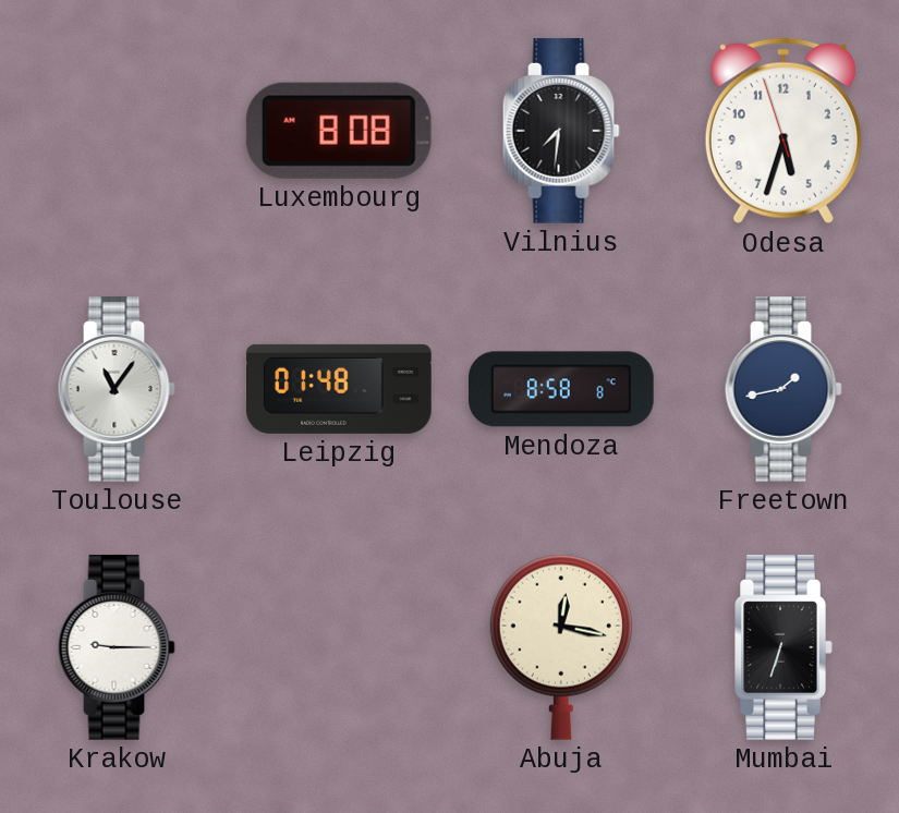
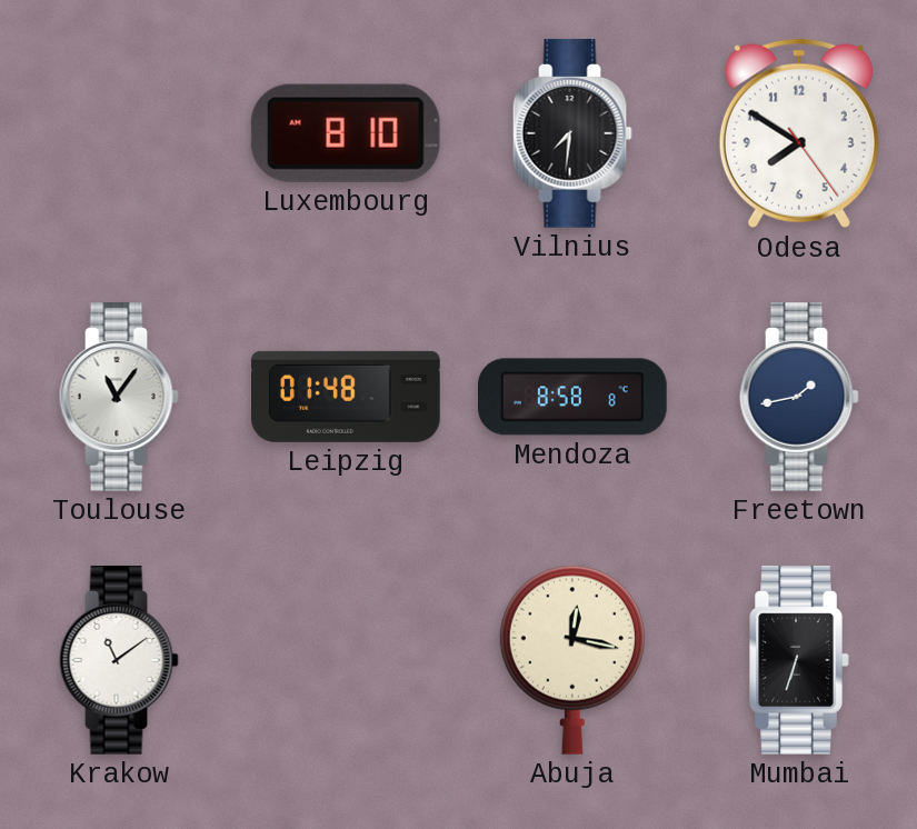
Luxembourg: 8:08 -> 8:10
Odesa: 5:32 -> 7:50
Krakow: 9:15 -> 11:09
